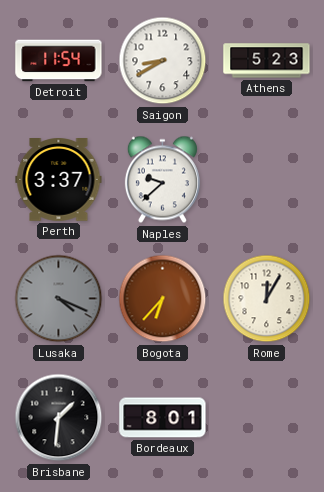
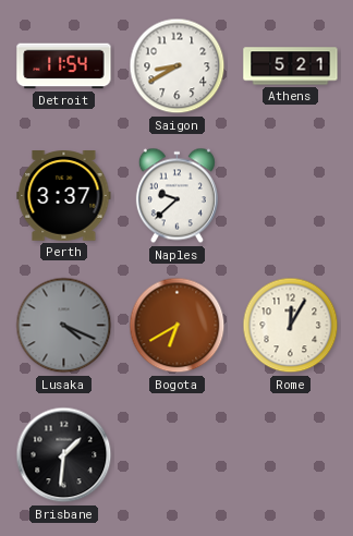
Athens: 5:23 -> 5:21
Bogota: 6:37 -> 6:40
Bordeaux: 8:01 -> none
